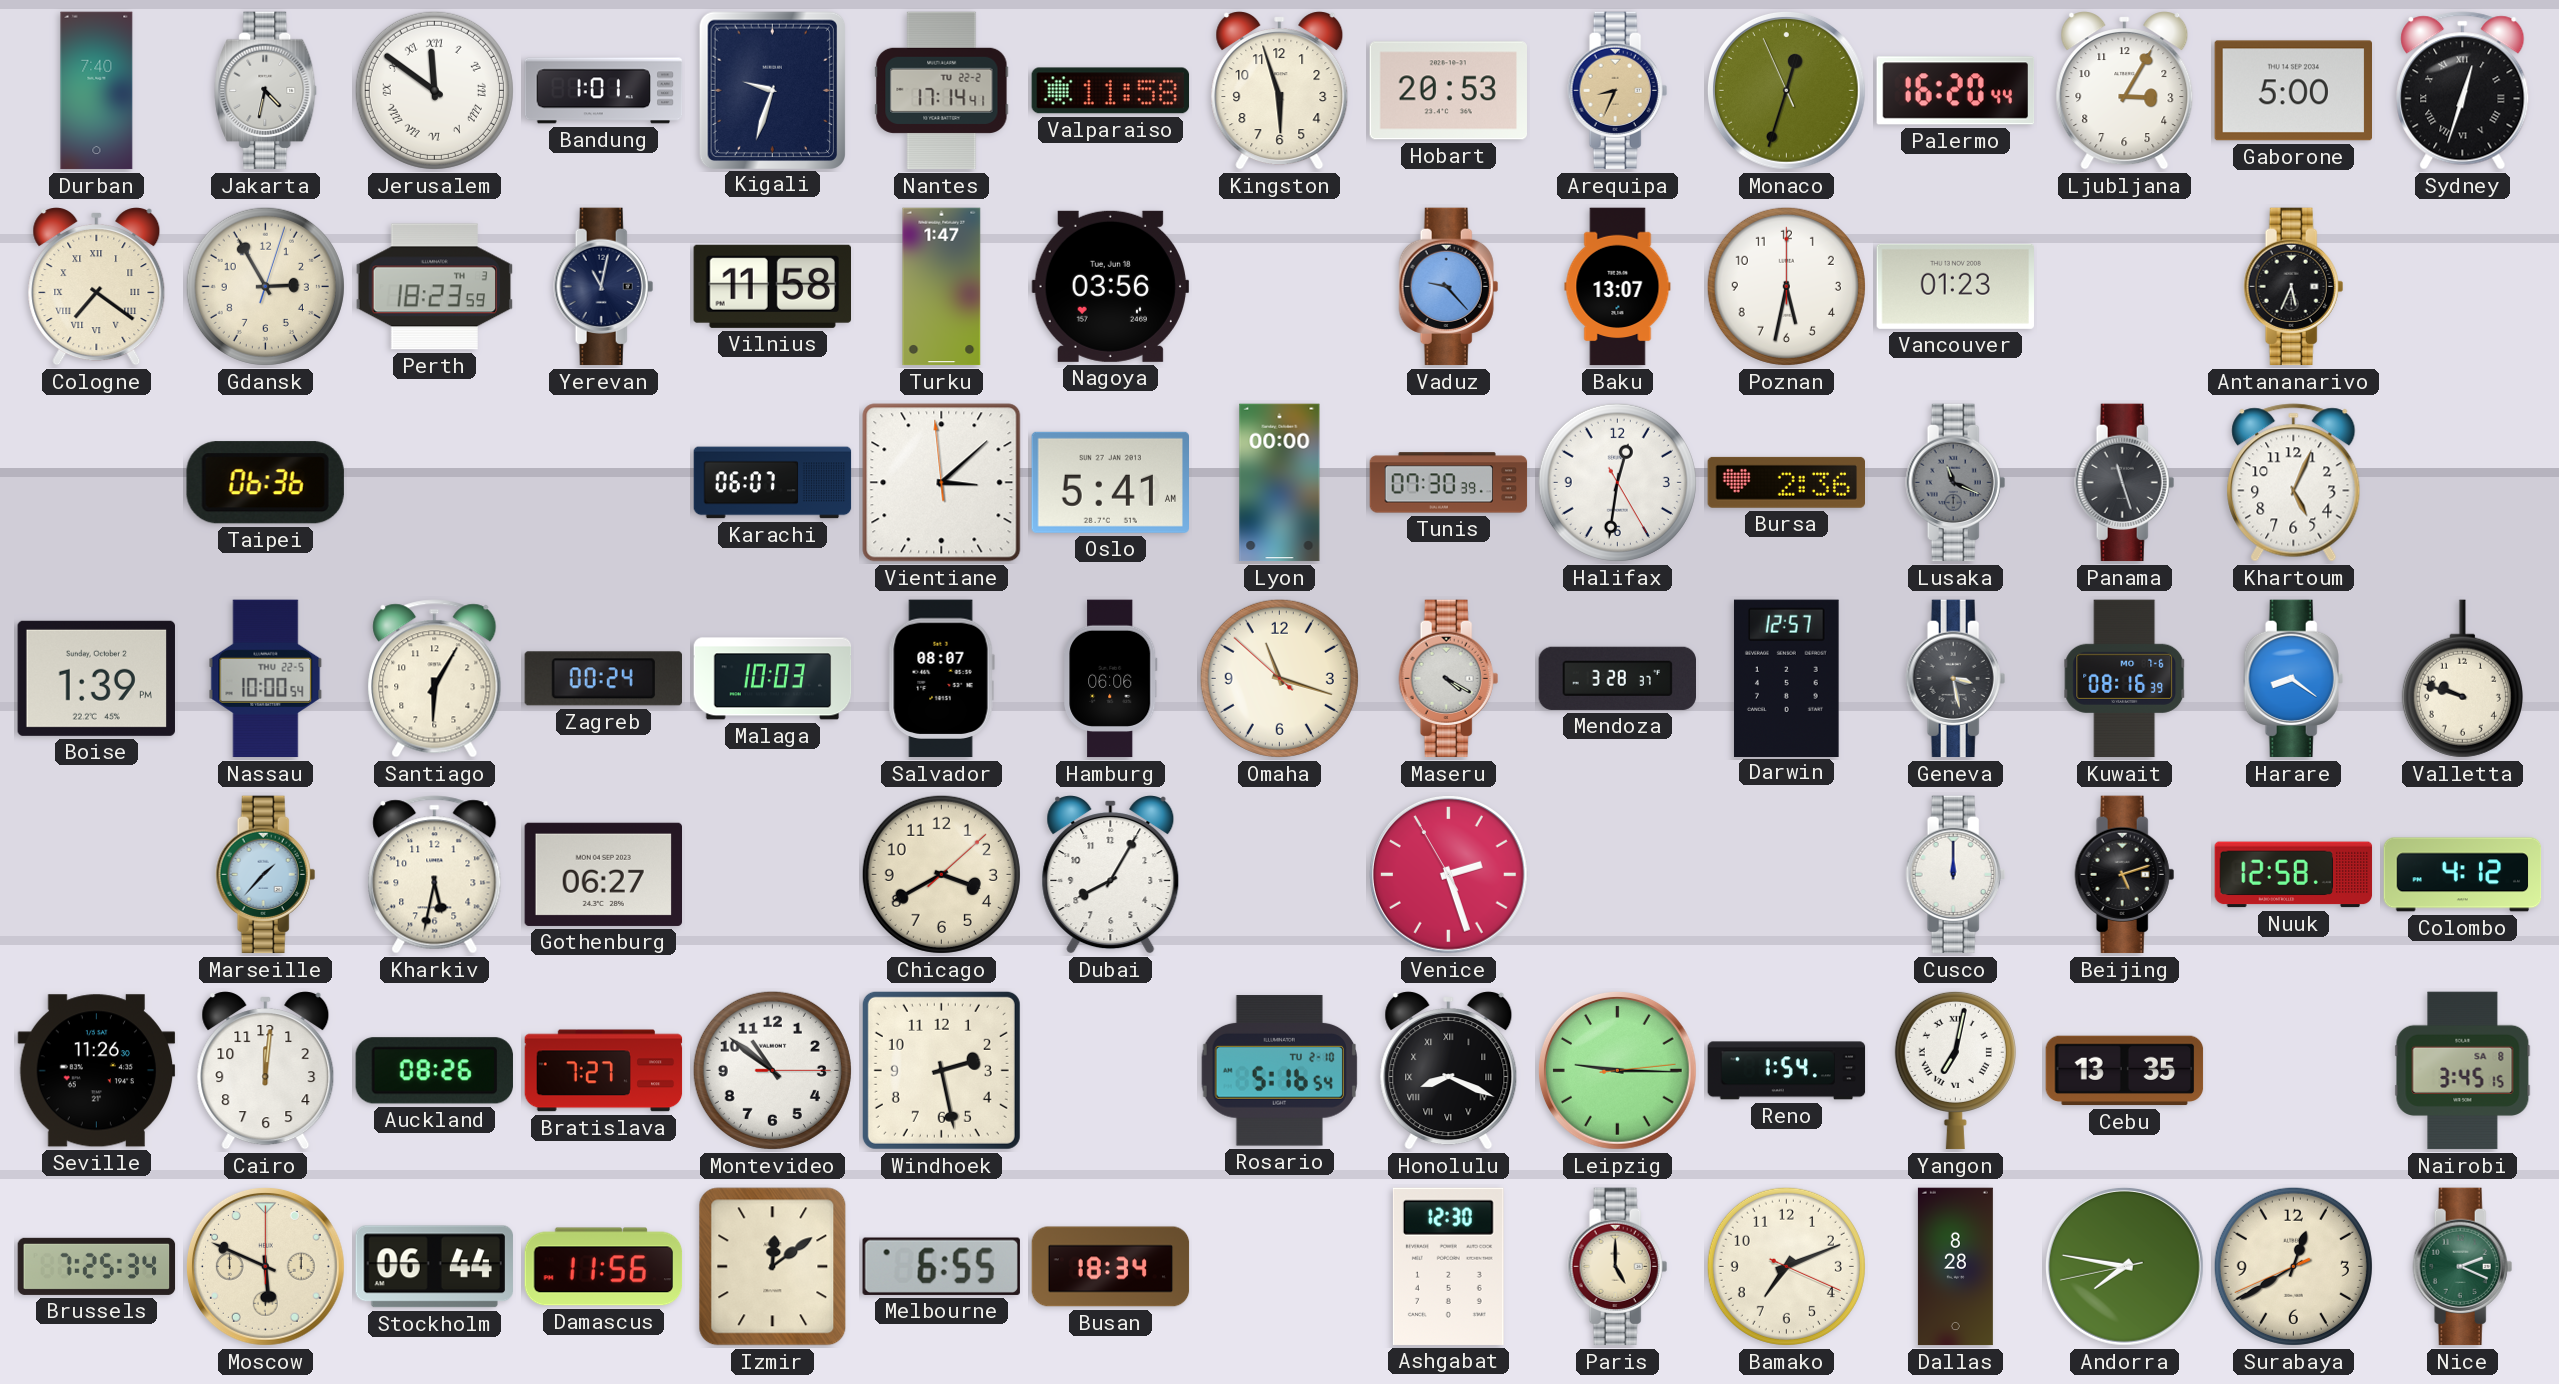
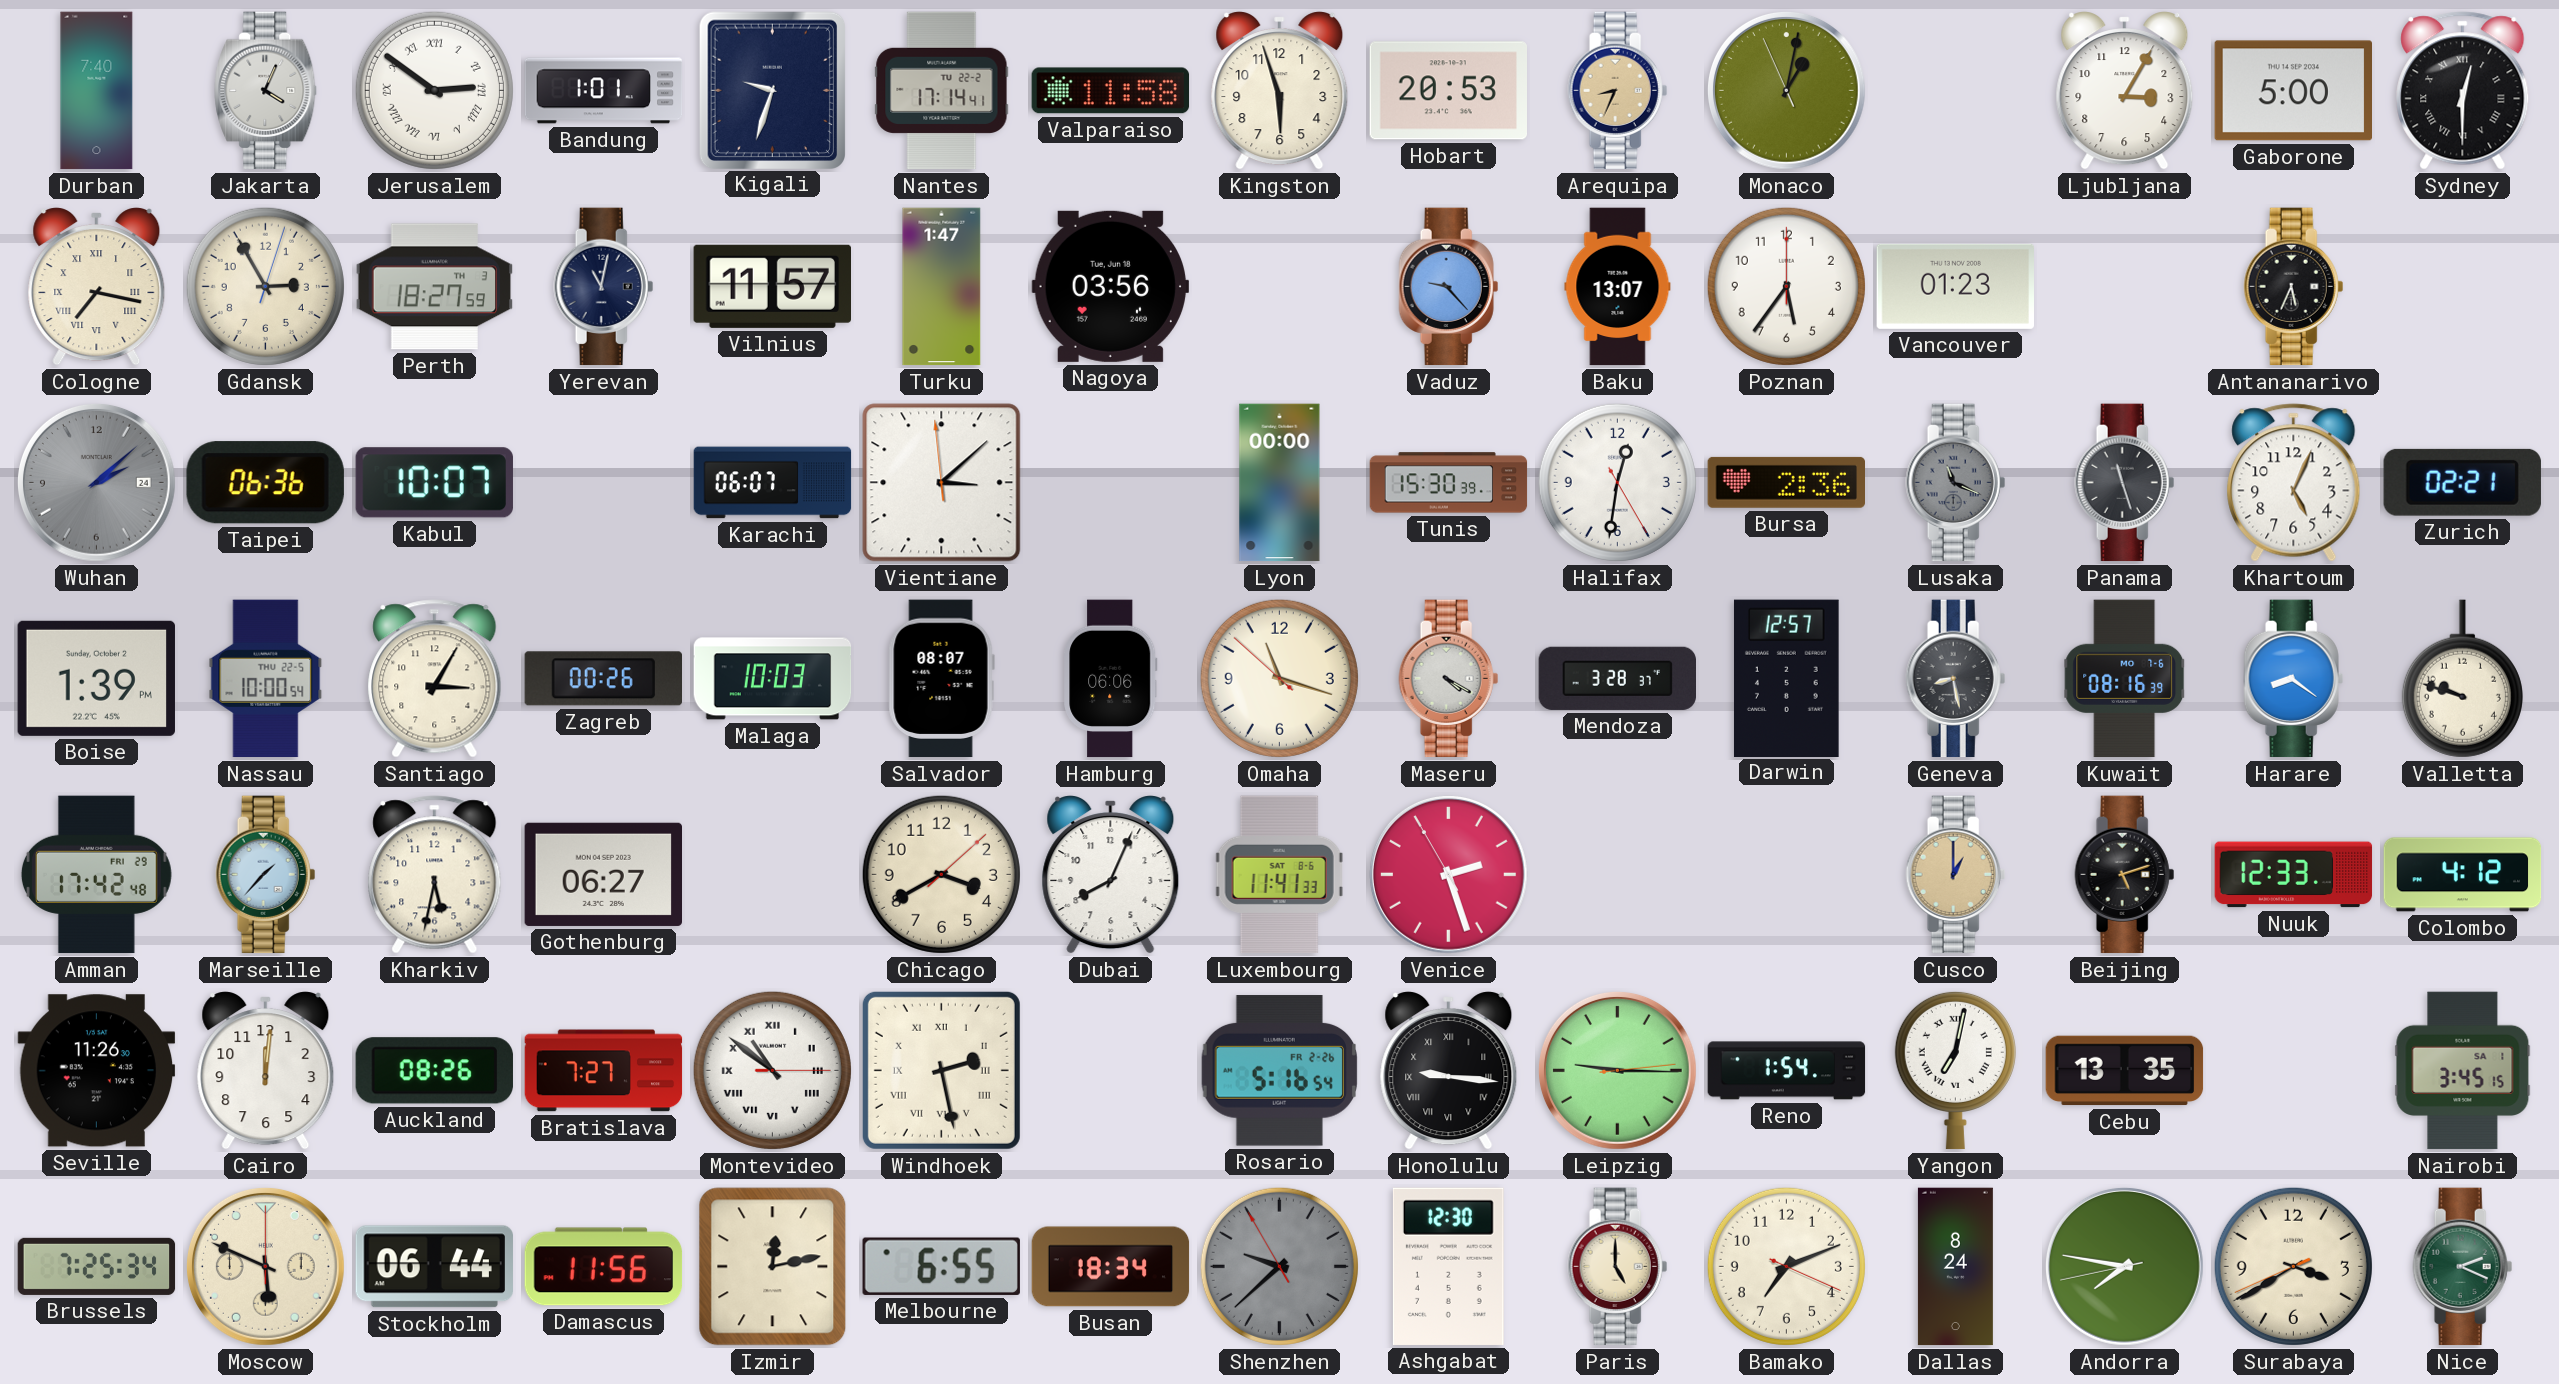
Jakarta: 4:32 -> 4:04
Jerusalem: 11:51 -> 2:51
Monaco: 12:32 -> 1:01
Palermo: 16:20 -> none
Sydney: 12:33 -> 12:30
Cologne: 7:21 -> 7:17
Perth: 18:23 -> 18:27
Vilnius: 11:58 -> 11:57
Poznan: 5:32 -> 5:36
Wuhan: none -> 2:08
Kabul: none -> 10:07
Oslo: 5:41 -> none
Tunis: 07:30 -> 15:30
Zurich: none -> 02:21
Santiago: 6:05 -> 3:05
Zagreb: 00:24 -> 00:26
Geneva: 3:28 -> 8:28
Amman: none -> 17:42
Dubai: 8:05 -> 8:04
Luxembourg: none -> 11:41
Cusco: 12:00 -> 1:00
Cusco dial: white -> champagne
Nuuk: 12:58 -> 12:33
Montevideo numerals: Arabic -> Roman
Windhoek numerals: Arabic -> Roman
Rosario date: TU 2-10 -> FR 2-26
Honolulu: 8:19 -> 9:16
Nairobi date: SA 8 -> SA 1
Izmir: 12:09 -> 12:13
Shenzhen: none -> 9:37
Dallas: 8:28 -> 8:24
Surabaya: 12:39 -> 3:39
